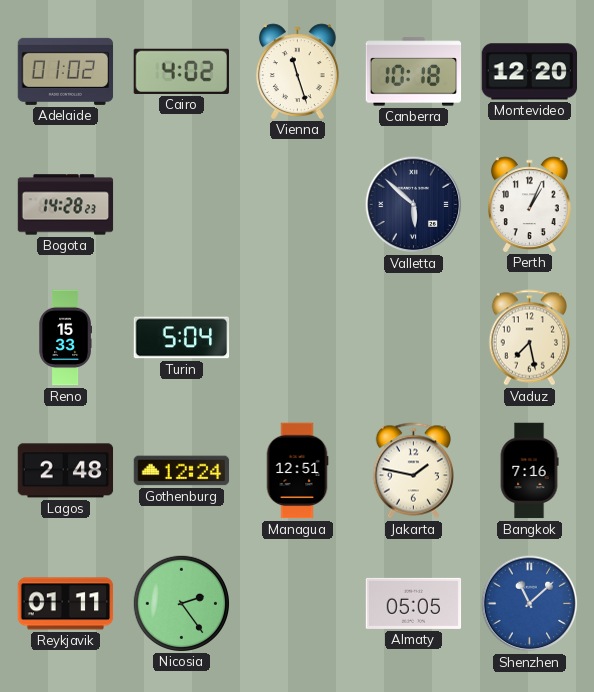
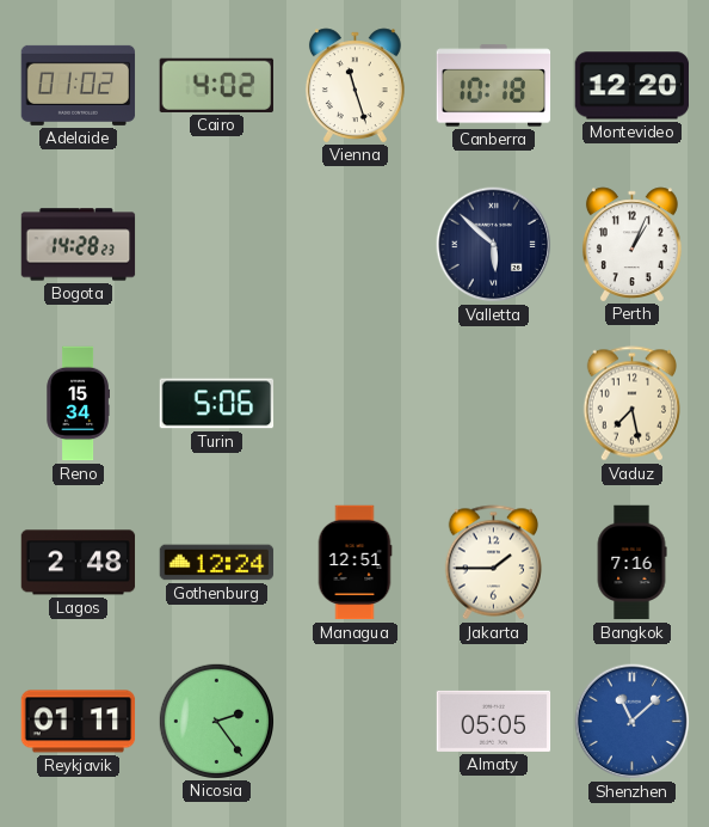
Reno: 15:33 -> 15:34
Turin: 5:04 -> 5:06
Jakarta: 1:47 -> 1:45
